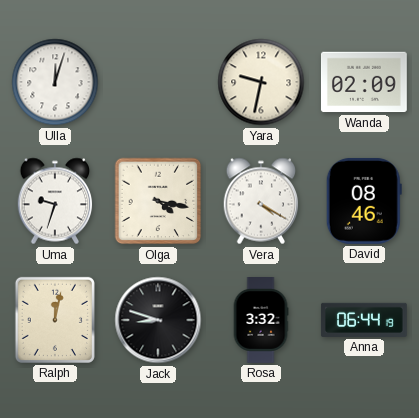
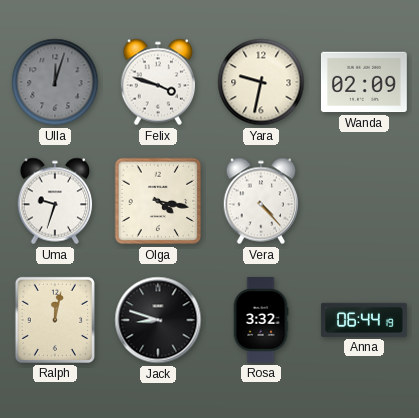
Ulla dial: white -> grey
Felix: none -> 3:48
Vera: 4:20 -> 4:23
David: 08:46 -> none
